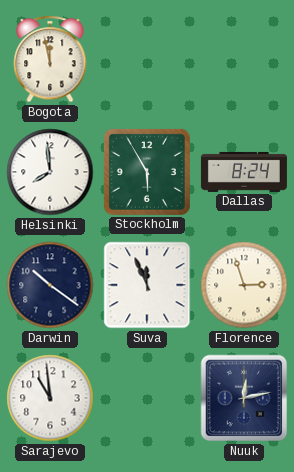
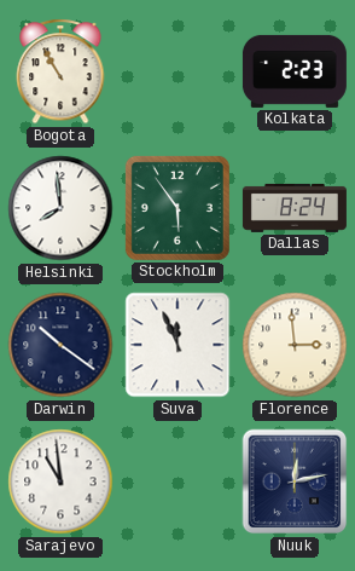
Bogota: 11:58 -> 10:55
Kolkata: none -> 2:23
Stockholm: 5:55 -> 5:54
Florence: 2:57 -> 2:59
